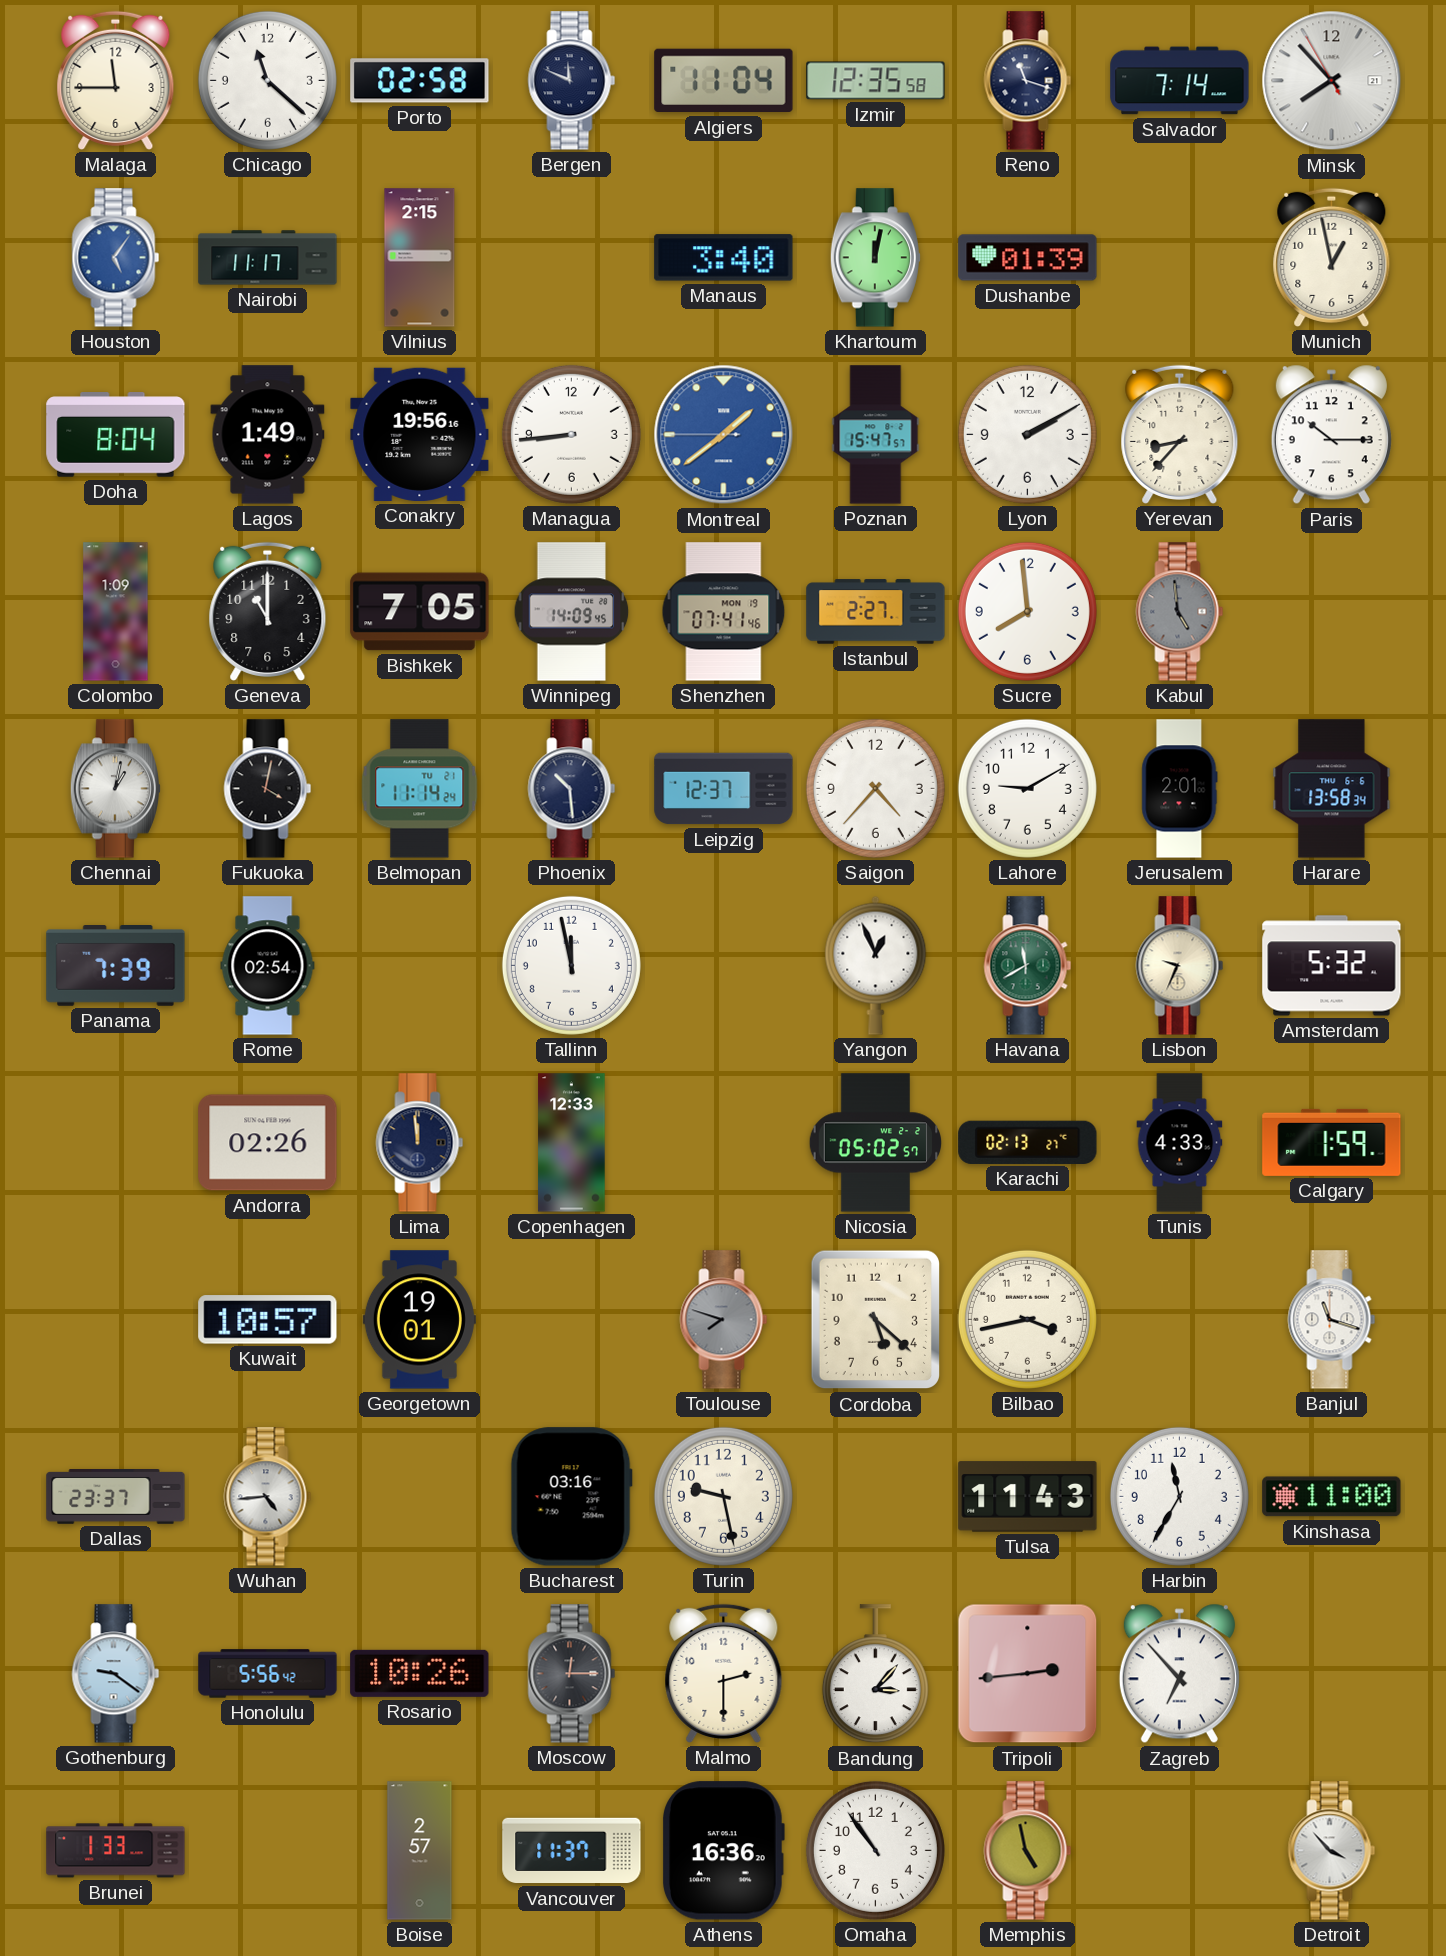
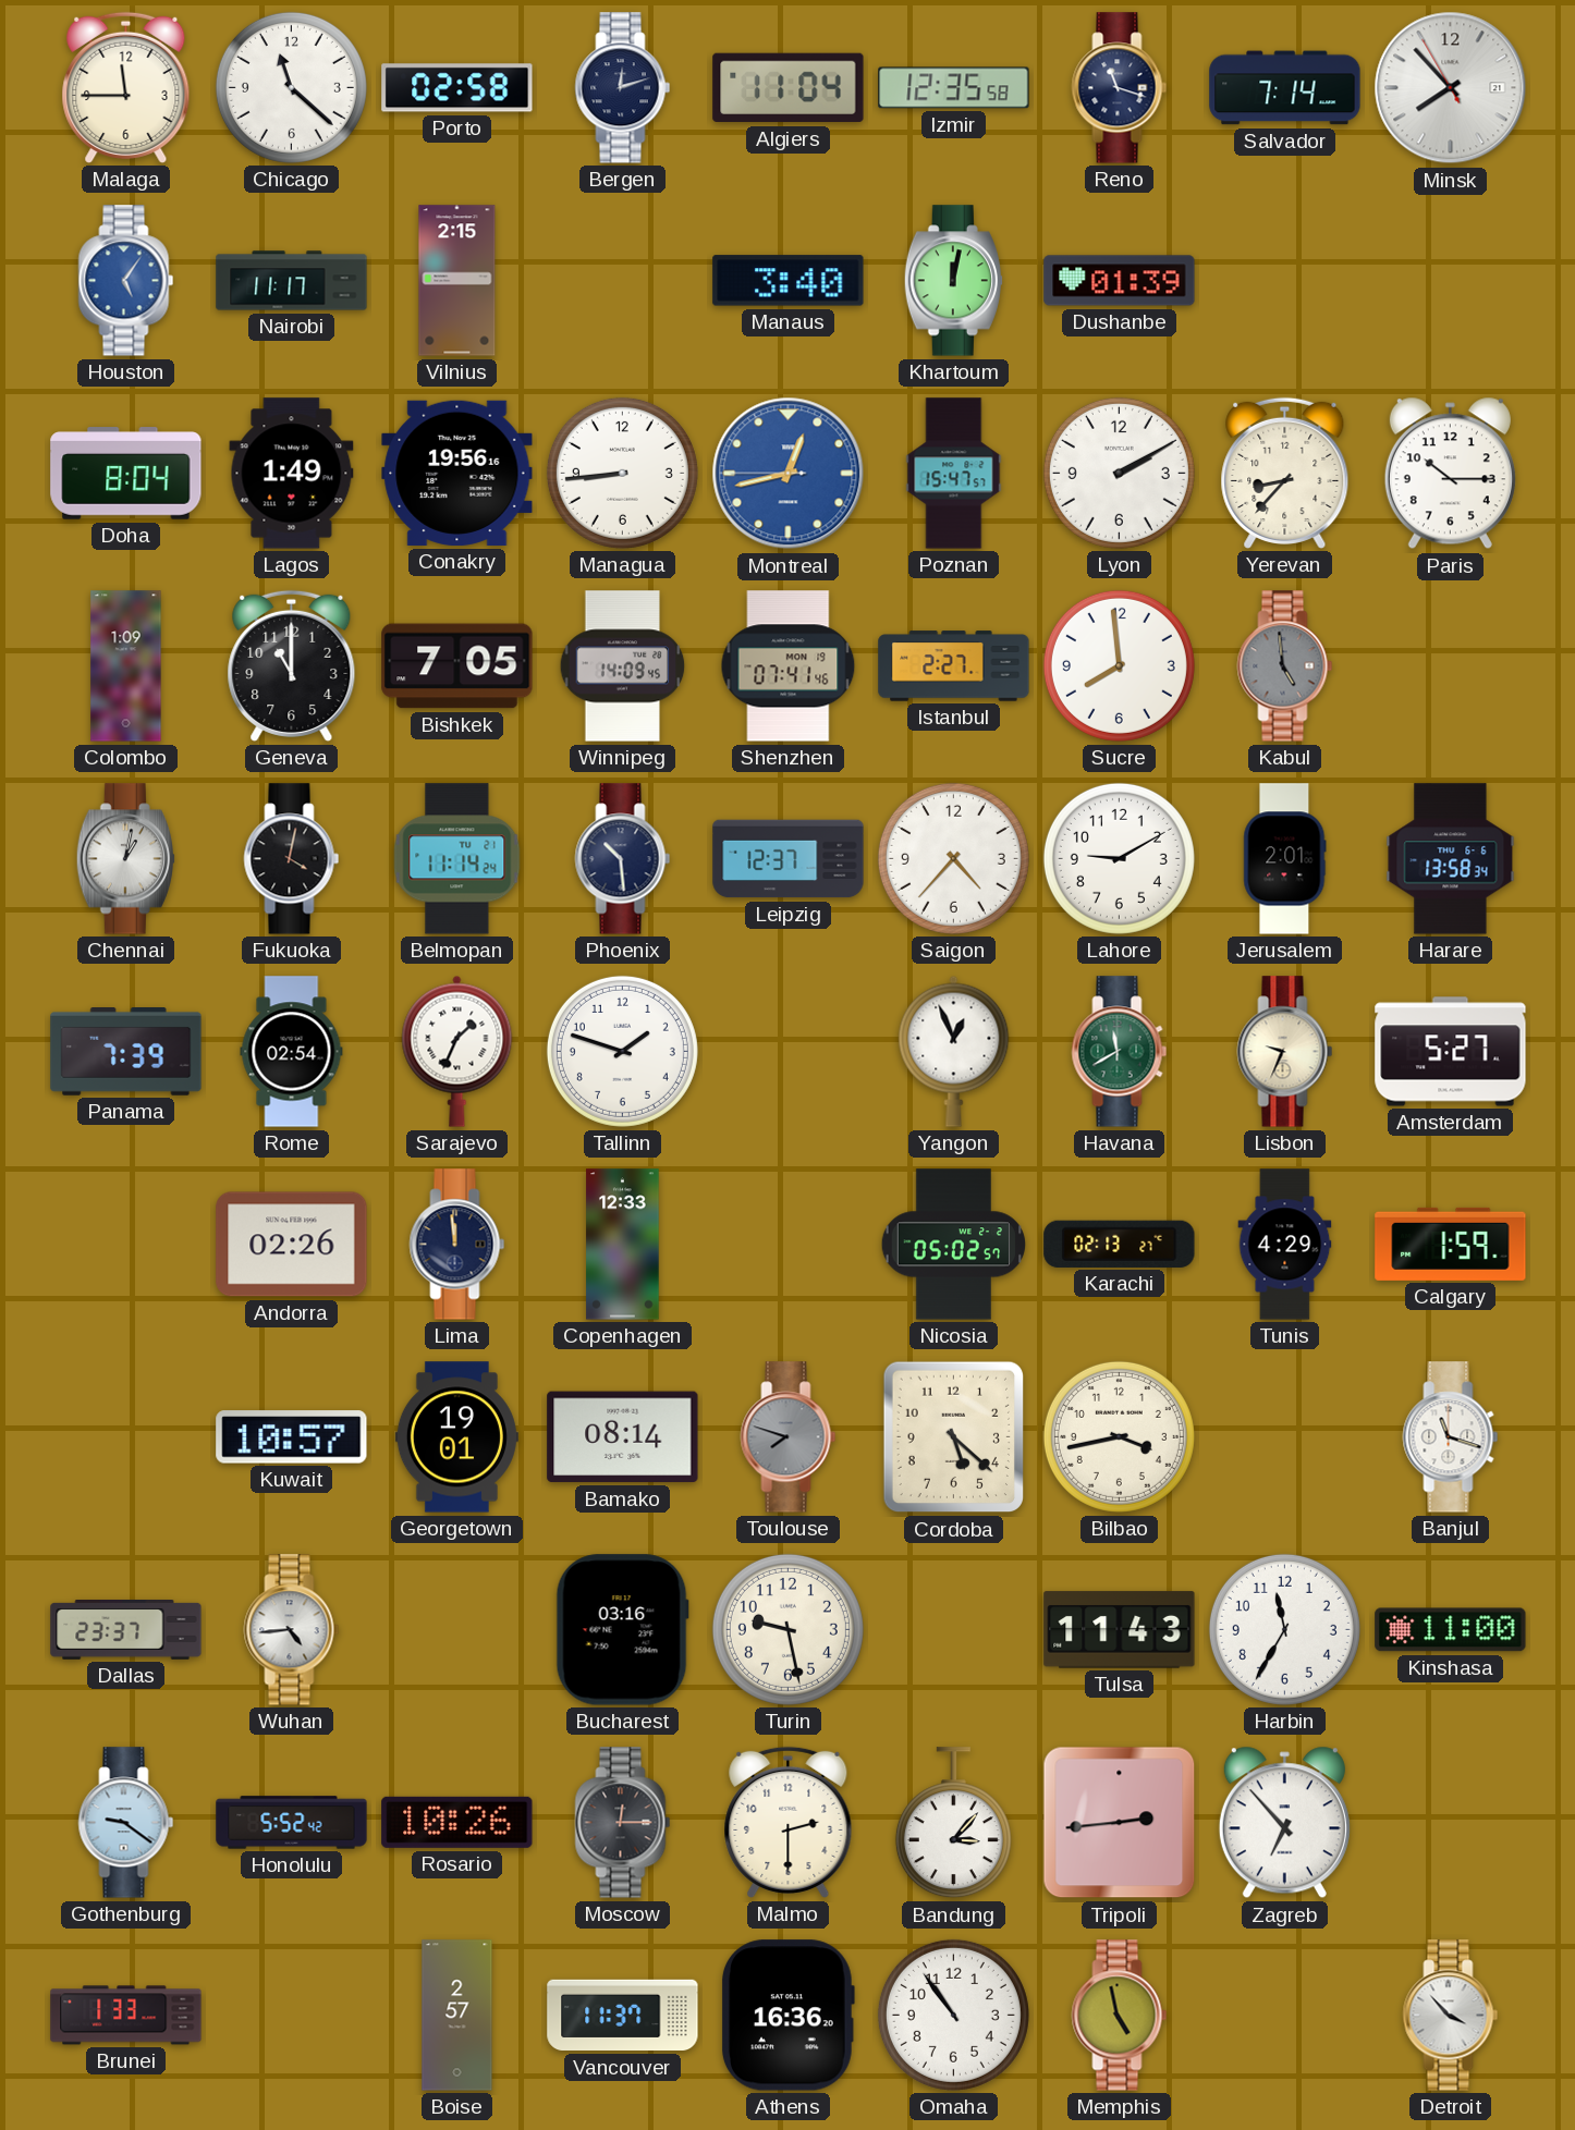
Bergen: 11:49 -> 12:12
Munich: 12:58 -> none
Montreal: 1:38 -> 12:42
Sarajevo: none -> 1:34
Tallinn: 11:58 -> 1:48
Amsterdam: 5:32 -> 5:27
Tunis: 4:33 -> 4:29
Bamako: none -> 08:14
Honolulu: 5:56 -> 5:52
